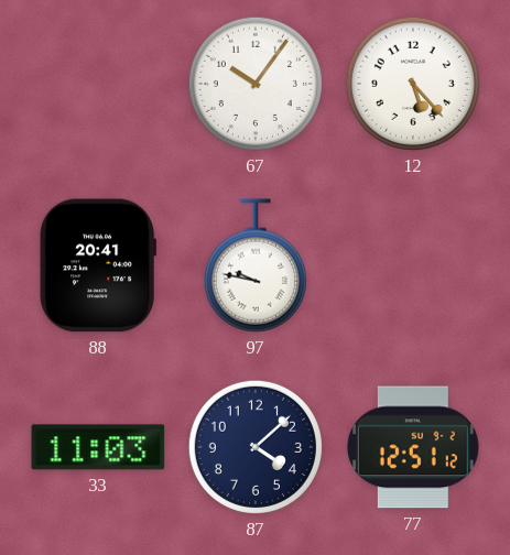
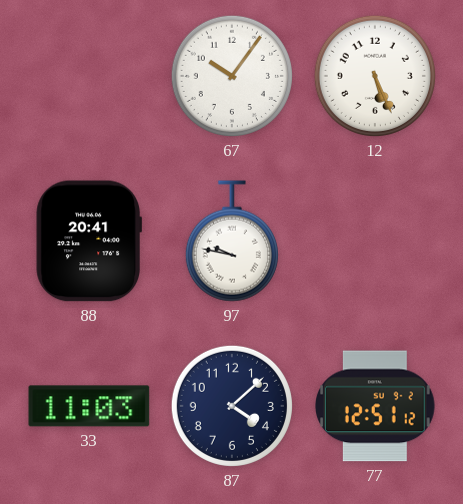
12: 5:23 -> 5:26
